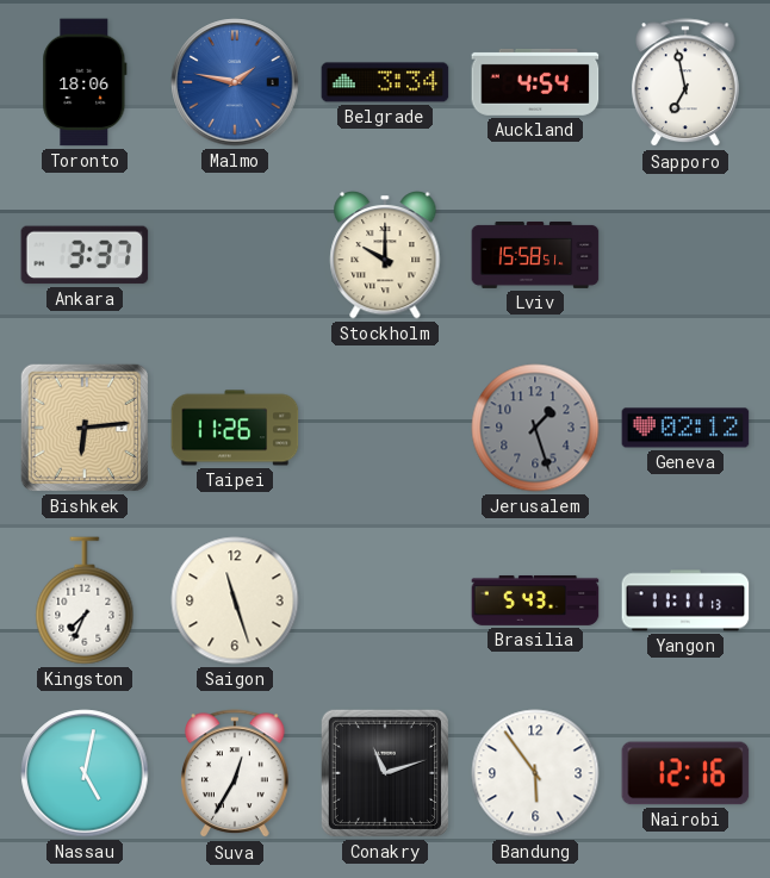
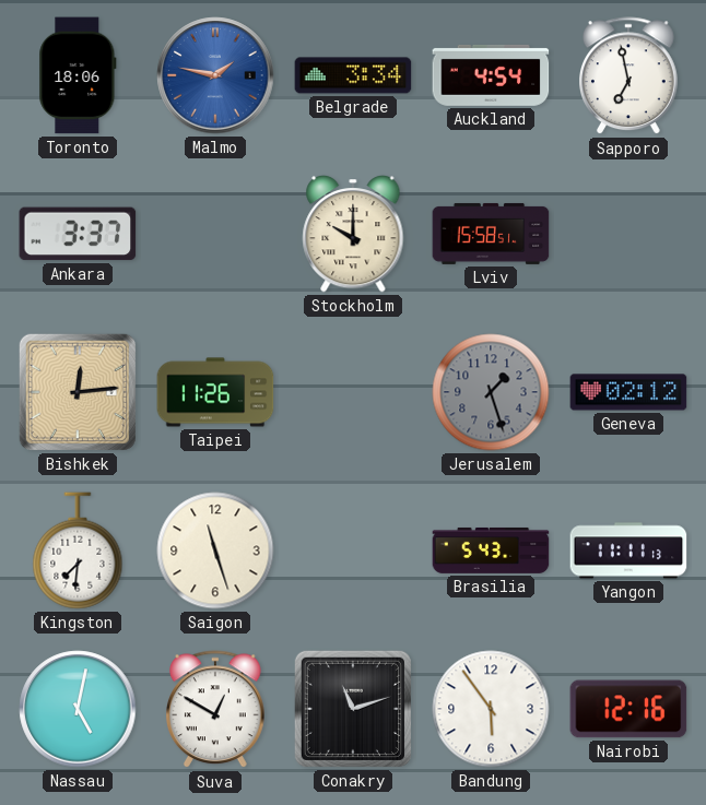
Bishkek: 6:14 -> 12:14
Kingston: 7:34 -> 7:31
Suva: 12:35 -> 12:50
